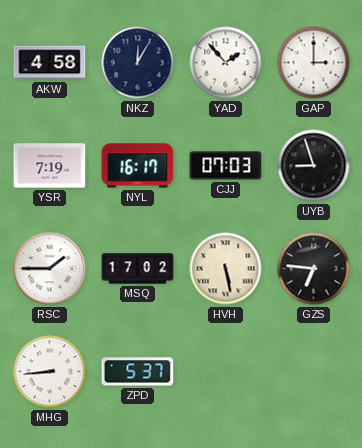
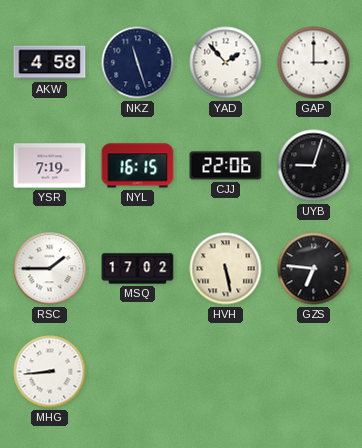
NKZ: 12:05 -> 11:27
NYL: 16:17 -> 16:15
CJJ: 07:03 -> 22:06
UYB: 8:57 -> 9:03
ZPD: 5:37 -> none
